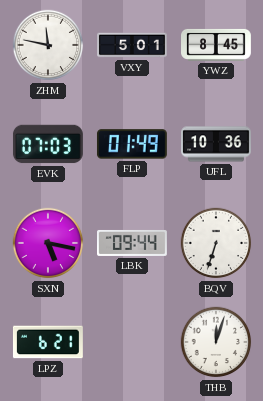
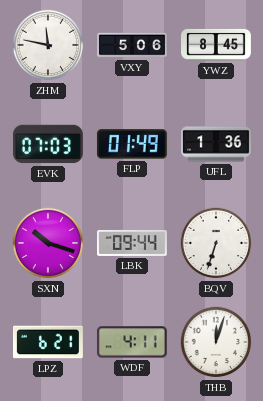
VXY: 5:01 -> 5:06
UFL: 10:36 -> 1:36
SXN: 5:17 -> 10:18
WDF: none -> 4:11
